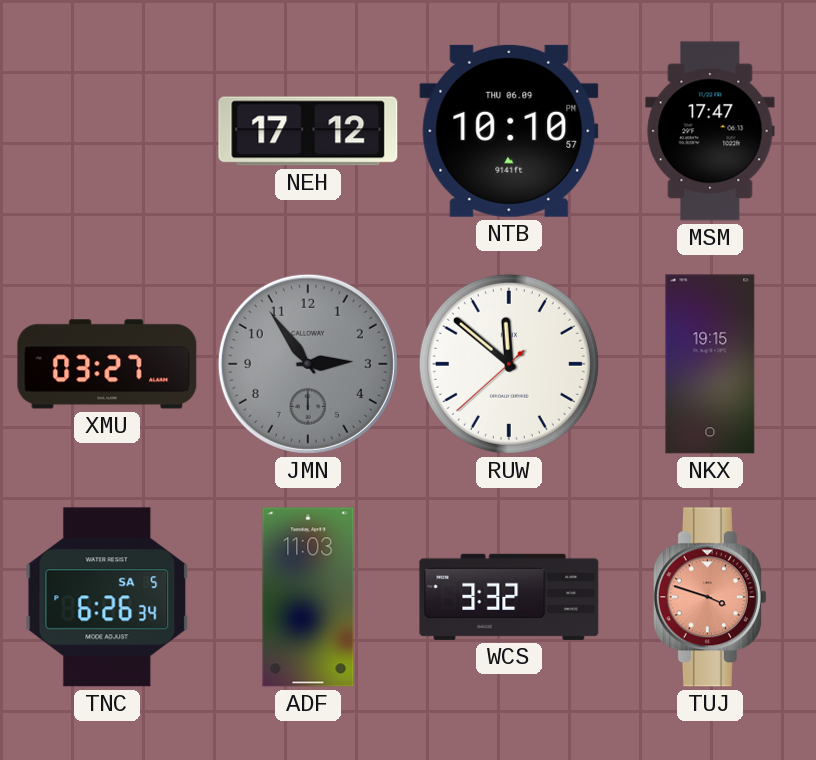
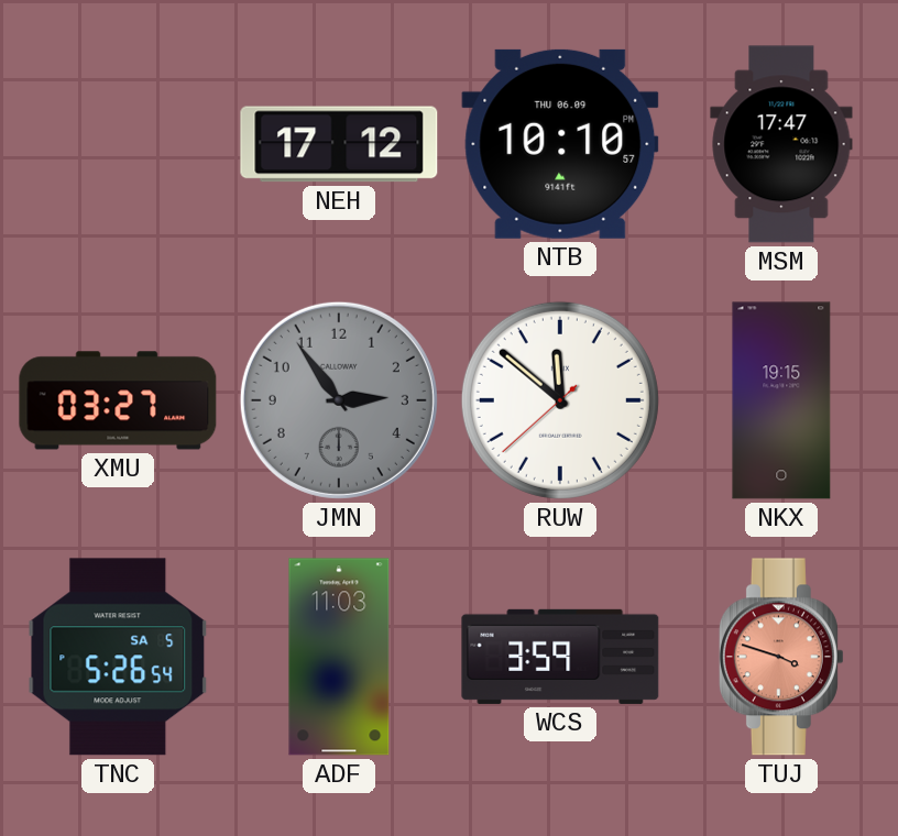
TNC: 6:26 -> 5:26
WCS: 3:32 -> 3:59
